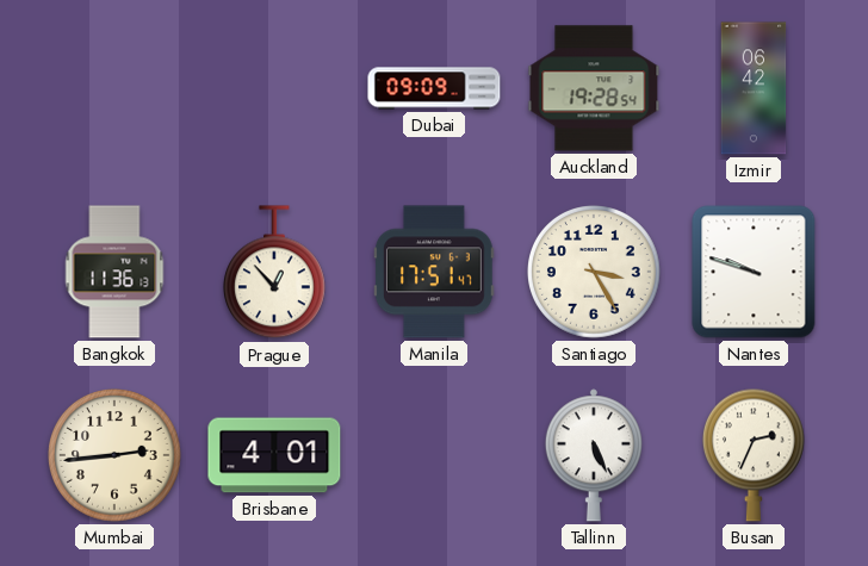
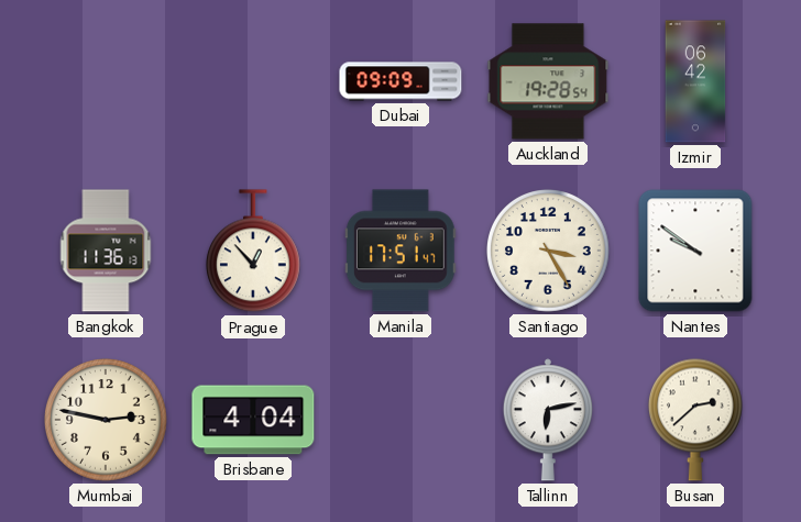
Nantes: 9:48 -> 9:51
Mumbai: 2:44 -> 2:47
Brisbane: 4:01 -> 4:04
Tallinn: 5:26 -> 6:13
Busan: 2:34 -> 2:38
